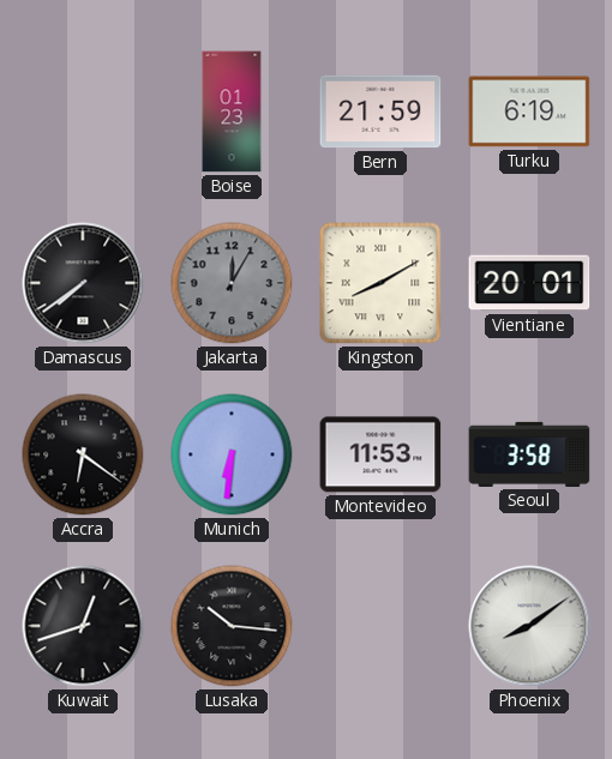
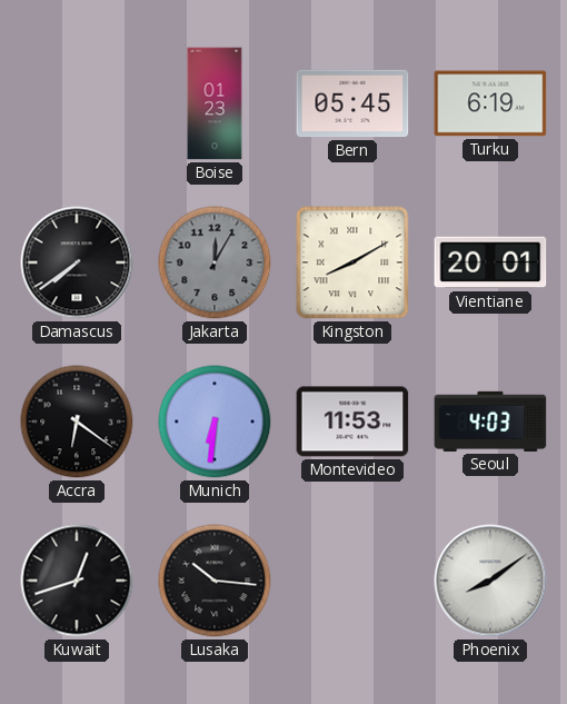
Bern: 21:59 -> 05:45
Seoul: 3:58 -> 4:03
